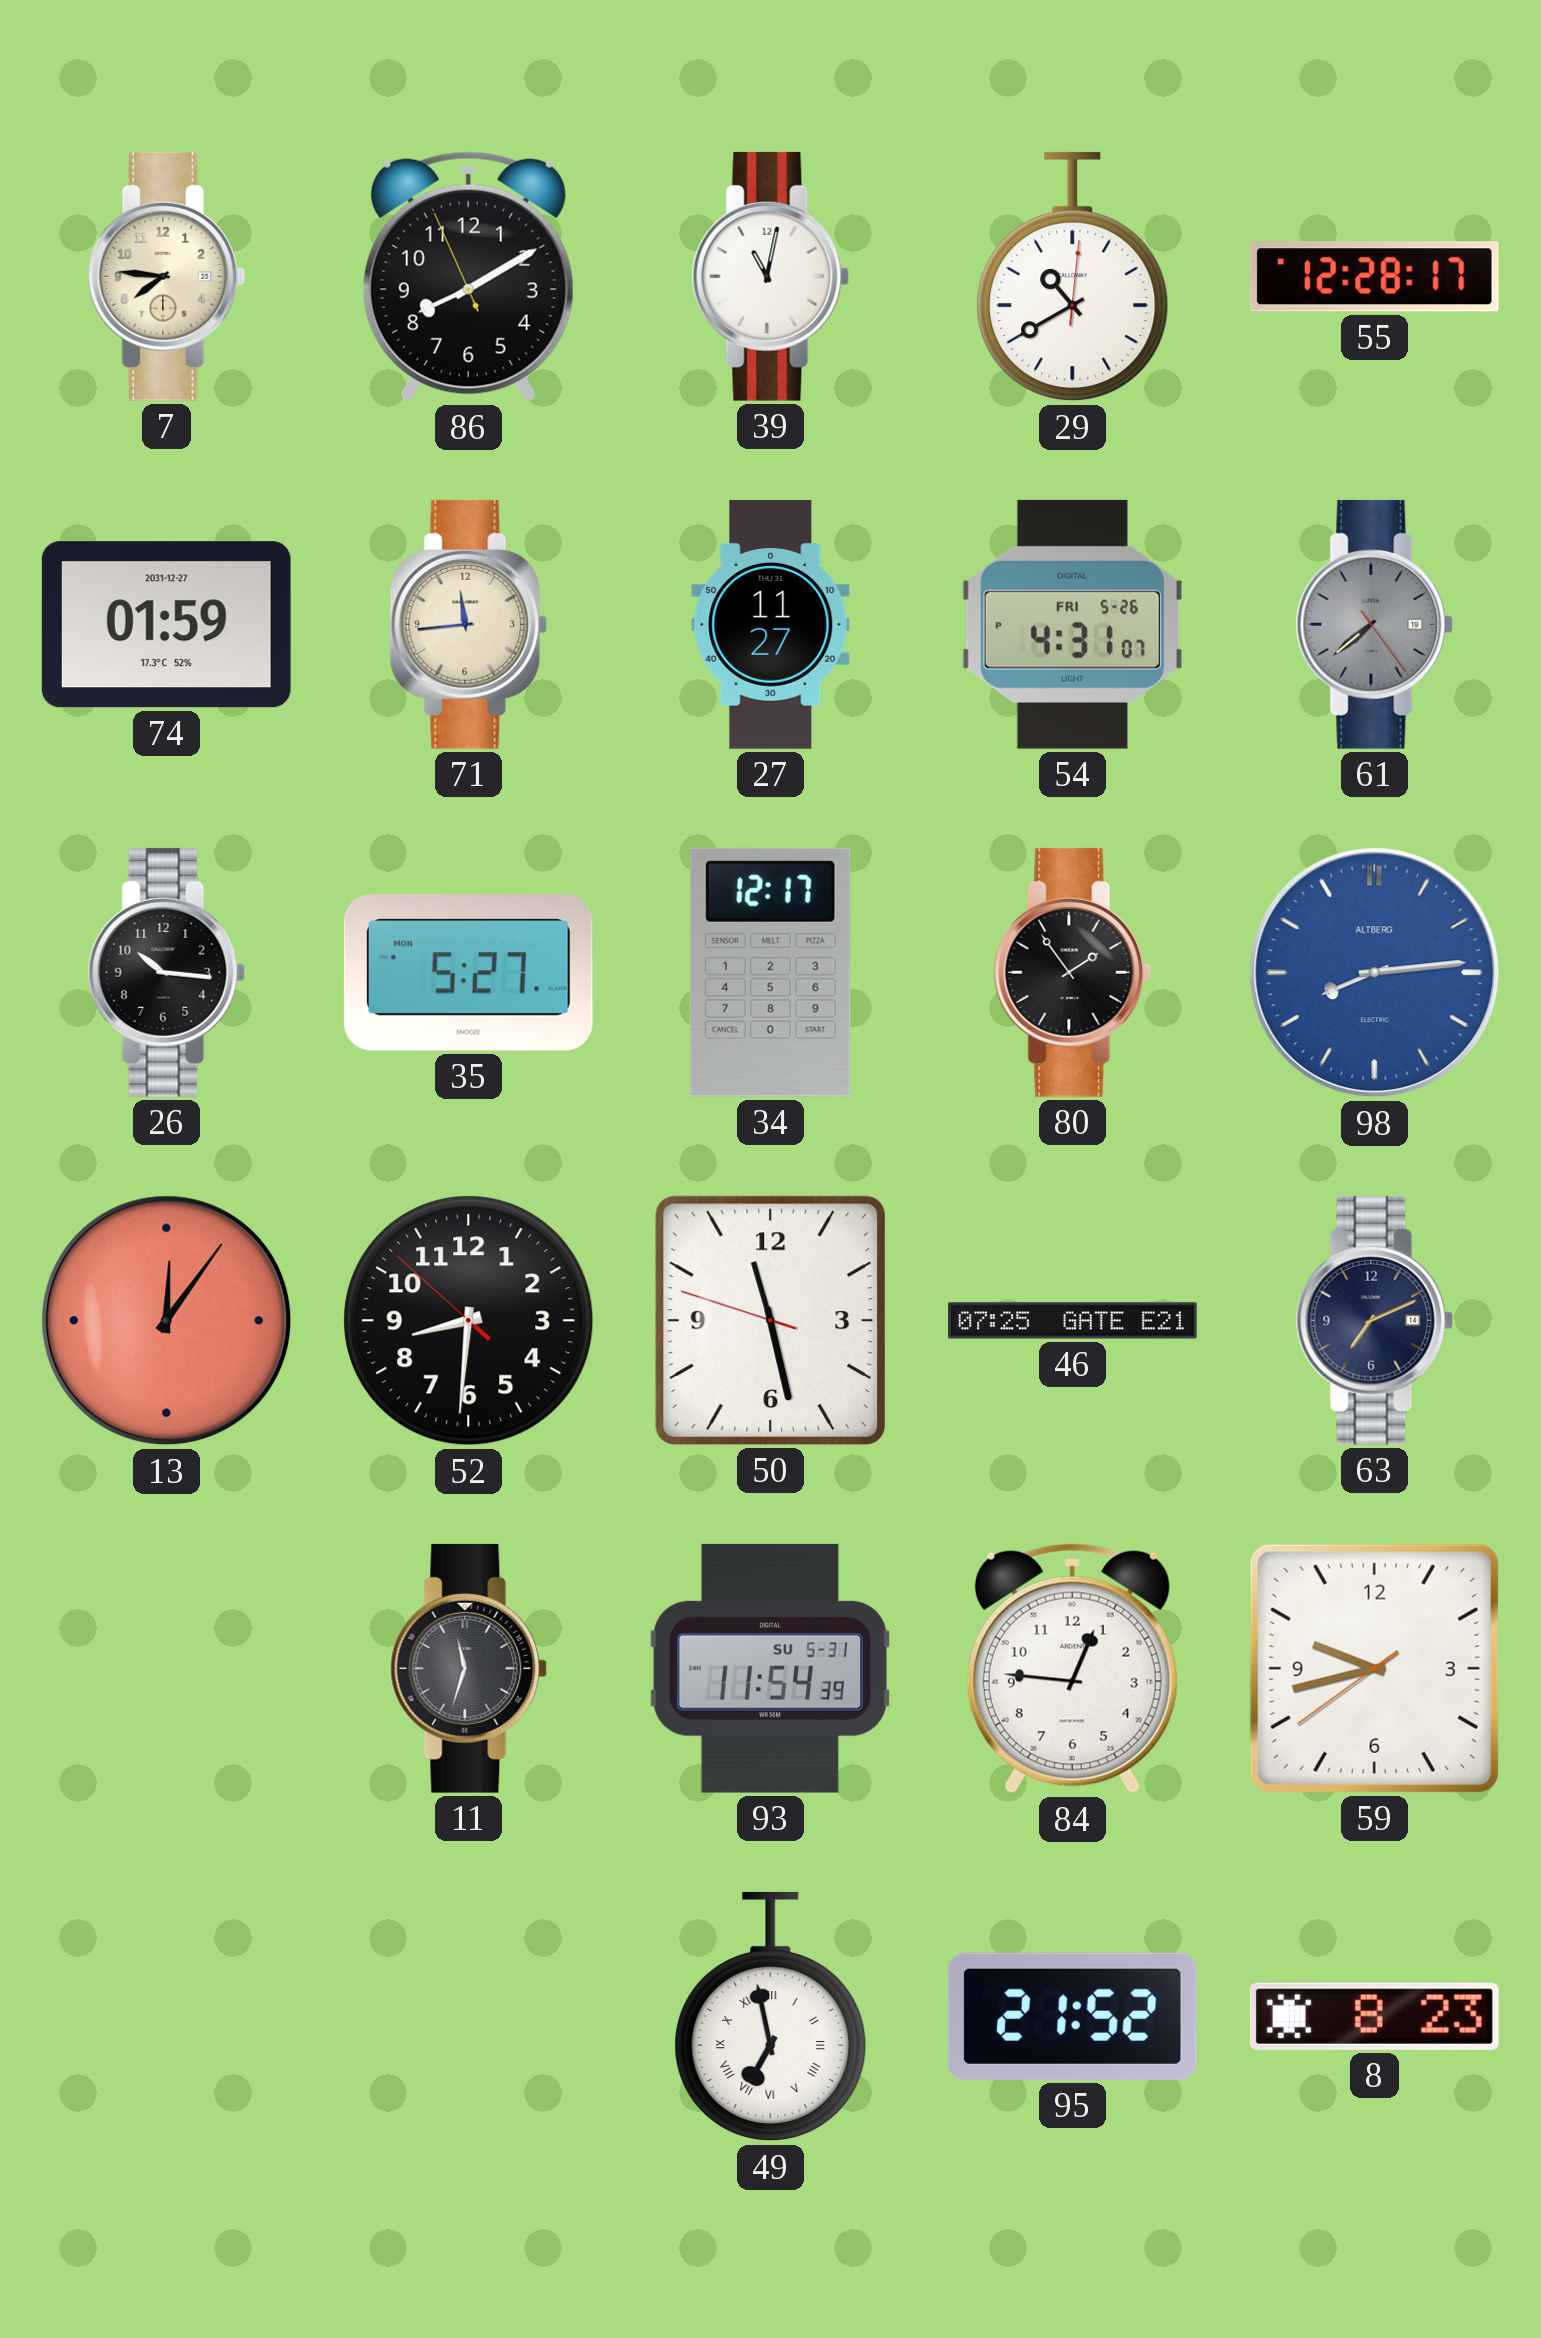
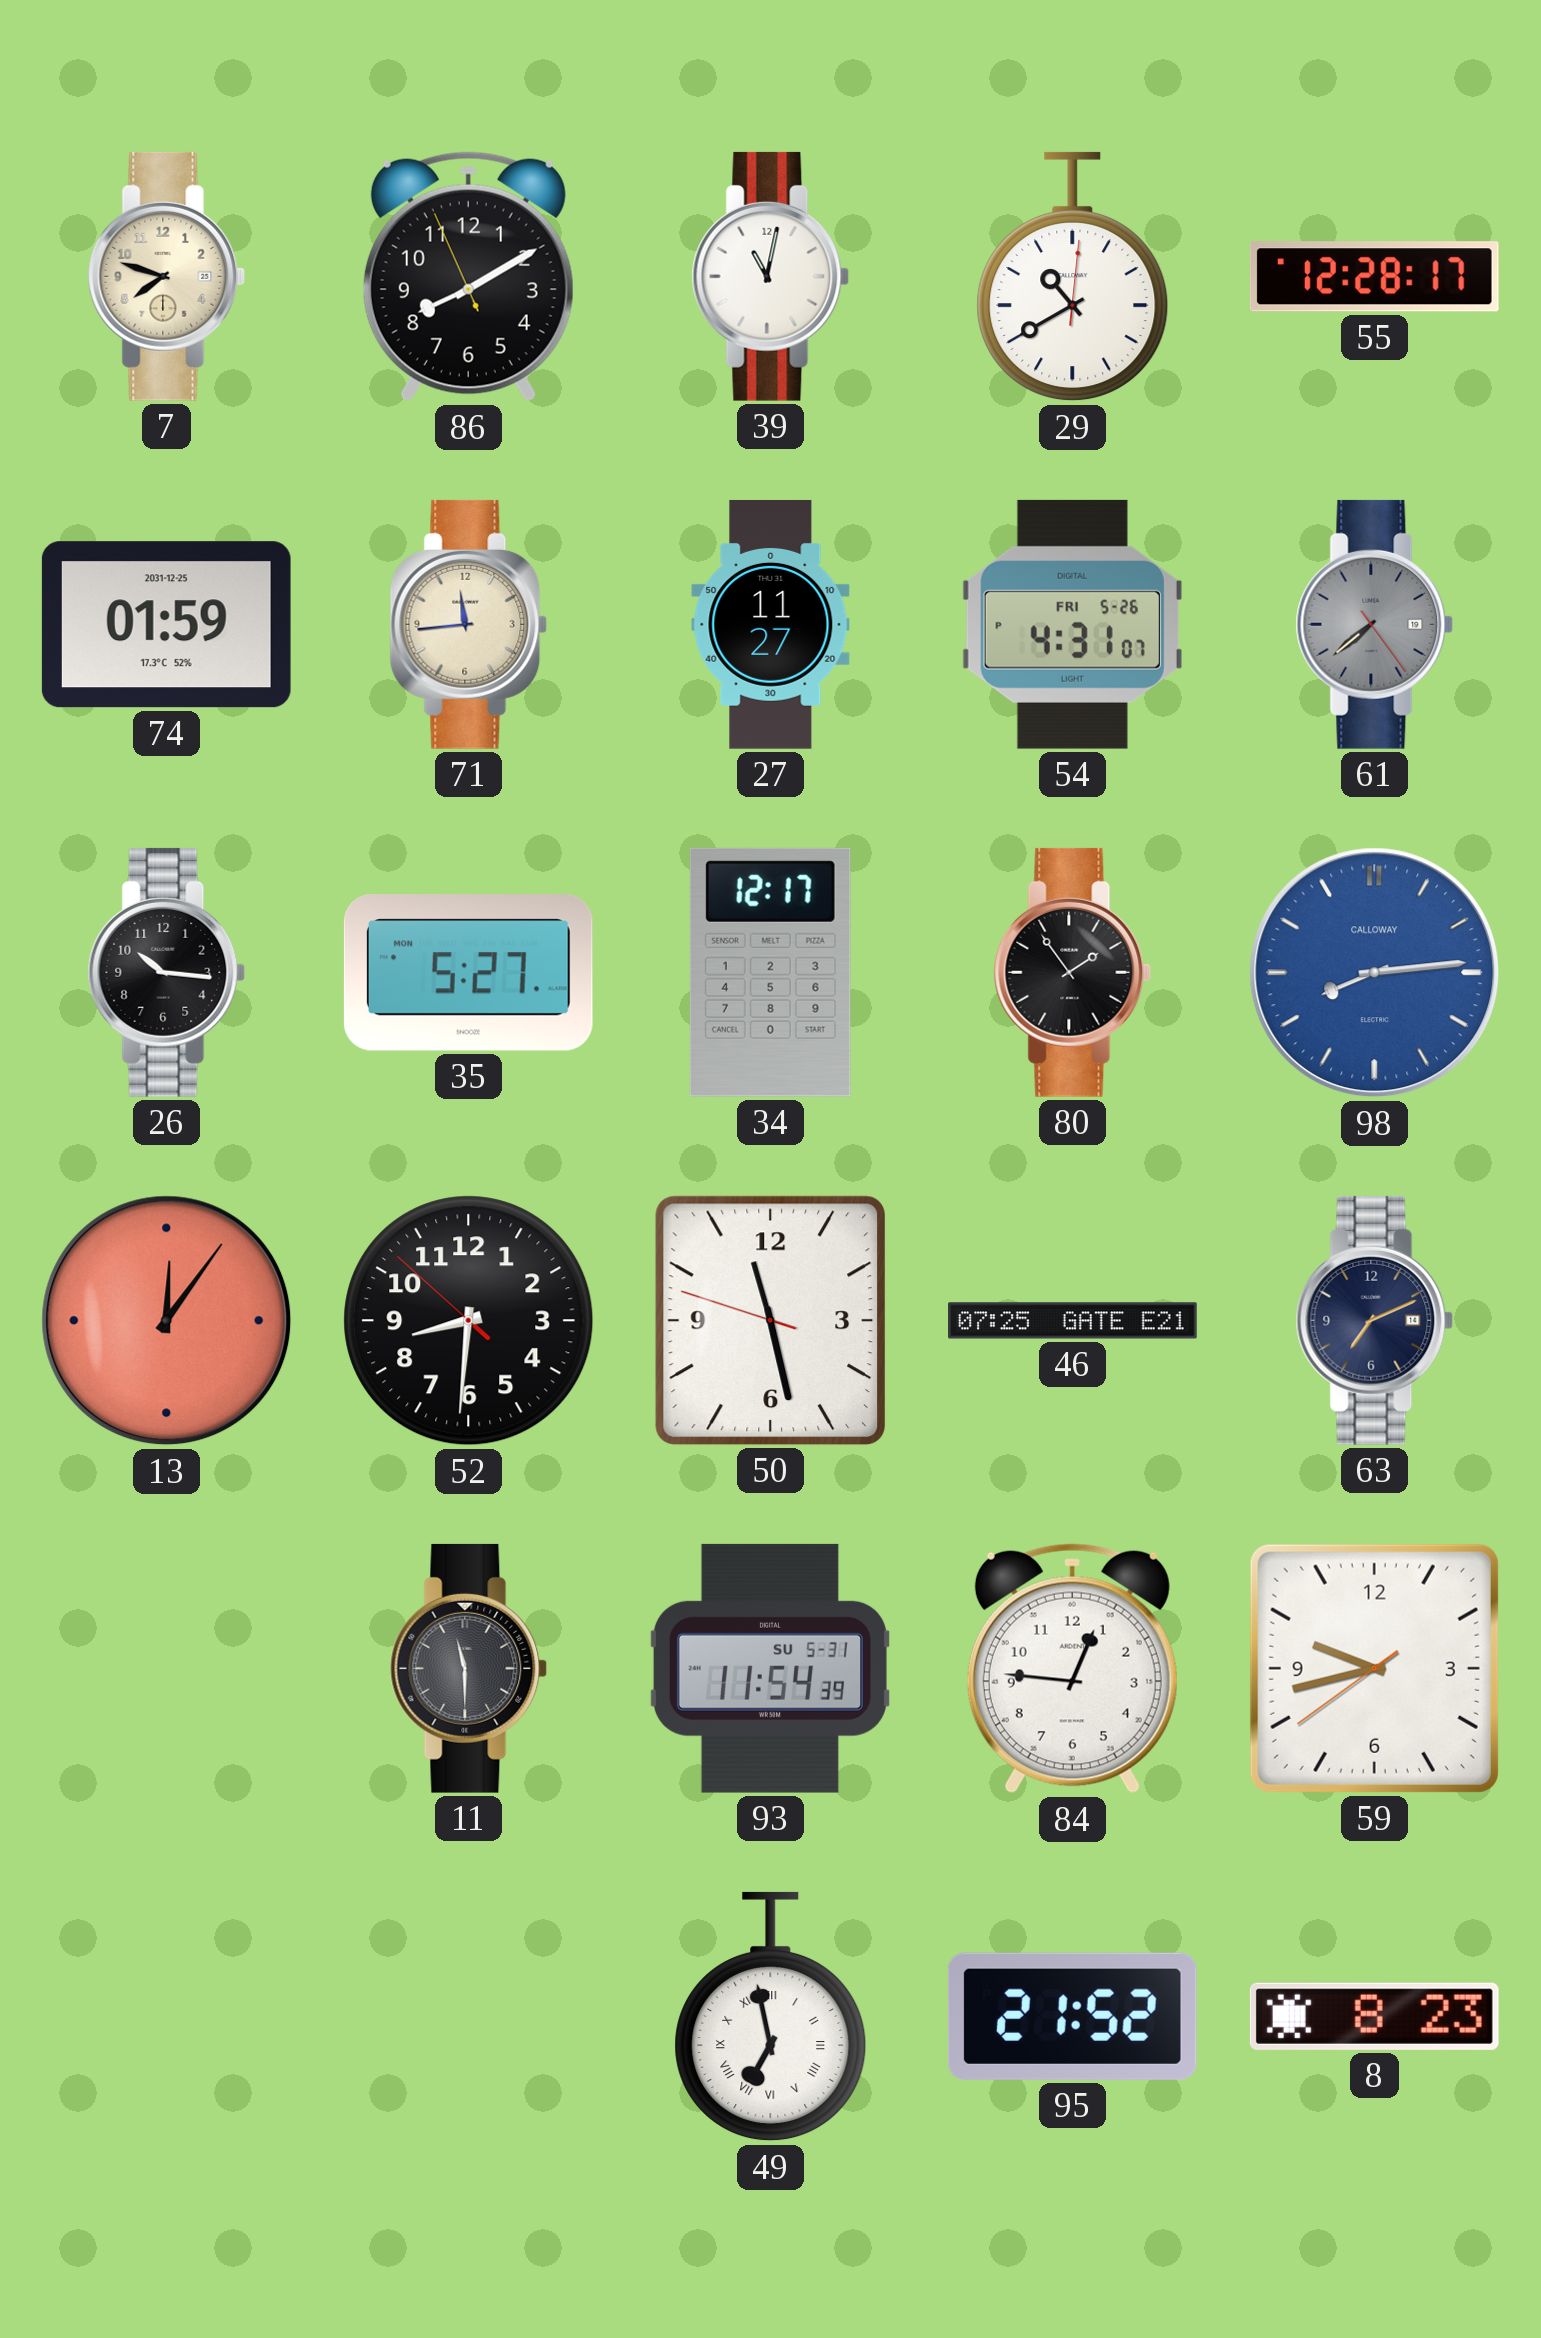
7: 7:46 -> 7:48
74 date: 2031-12-27 -> 2031-12-25
98 brand: ALTBERG -> CALLOWAY
11: 11:33 -> 11:30
